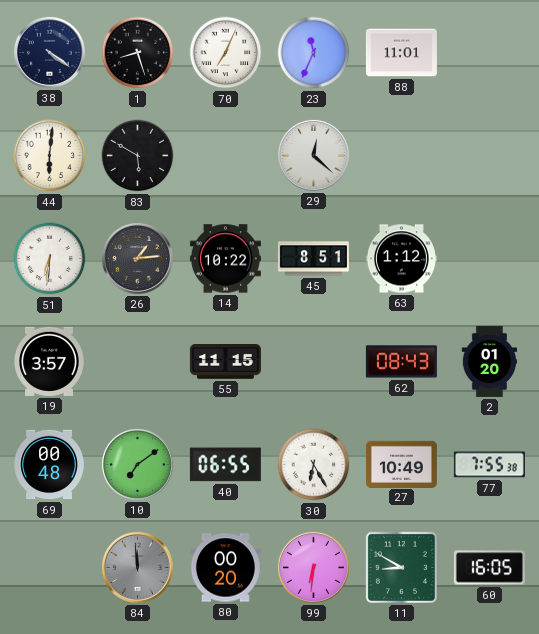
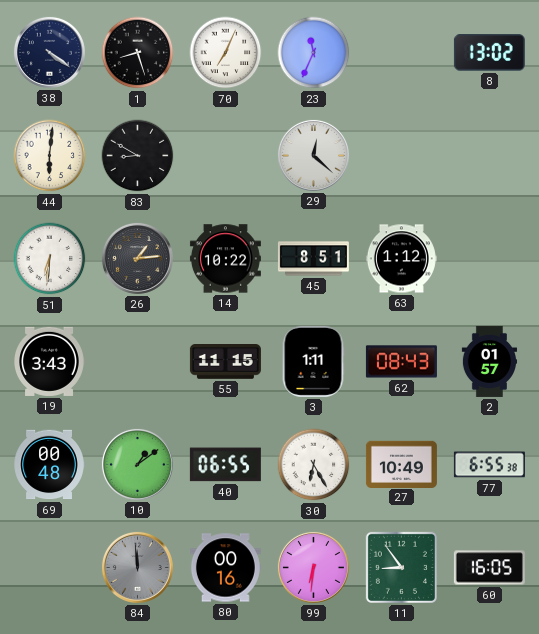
88: 11:01 -> none
8: none -> 13:02
83: 5:50 -> 8:50
19: 3:57 -> 3:43
3: none -> 1:11
2: 01:20 -> 01:57
10: 7:09 -> 1:09
77: 7:55 -> 6:55
80: 00:20 -> 00:16
11: 8:50 -> 8:54
